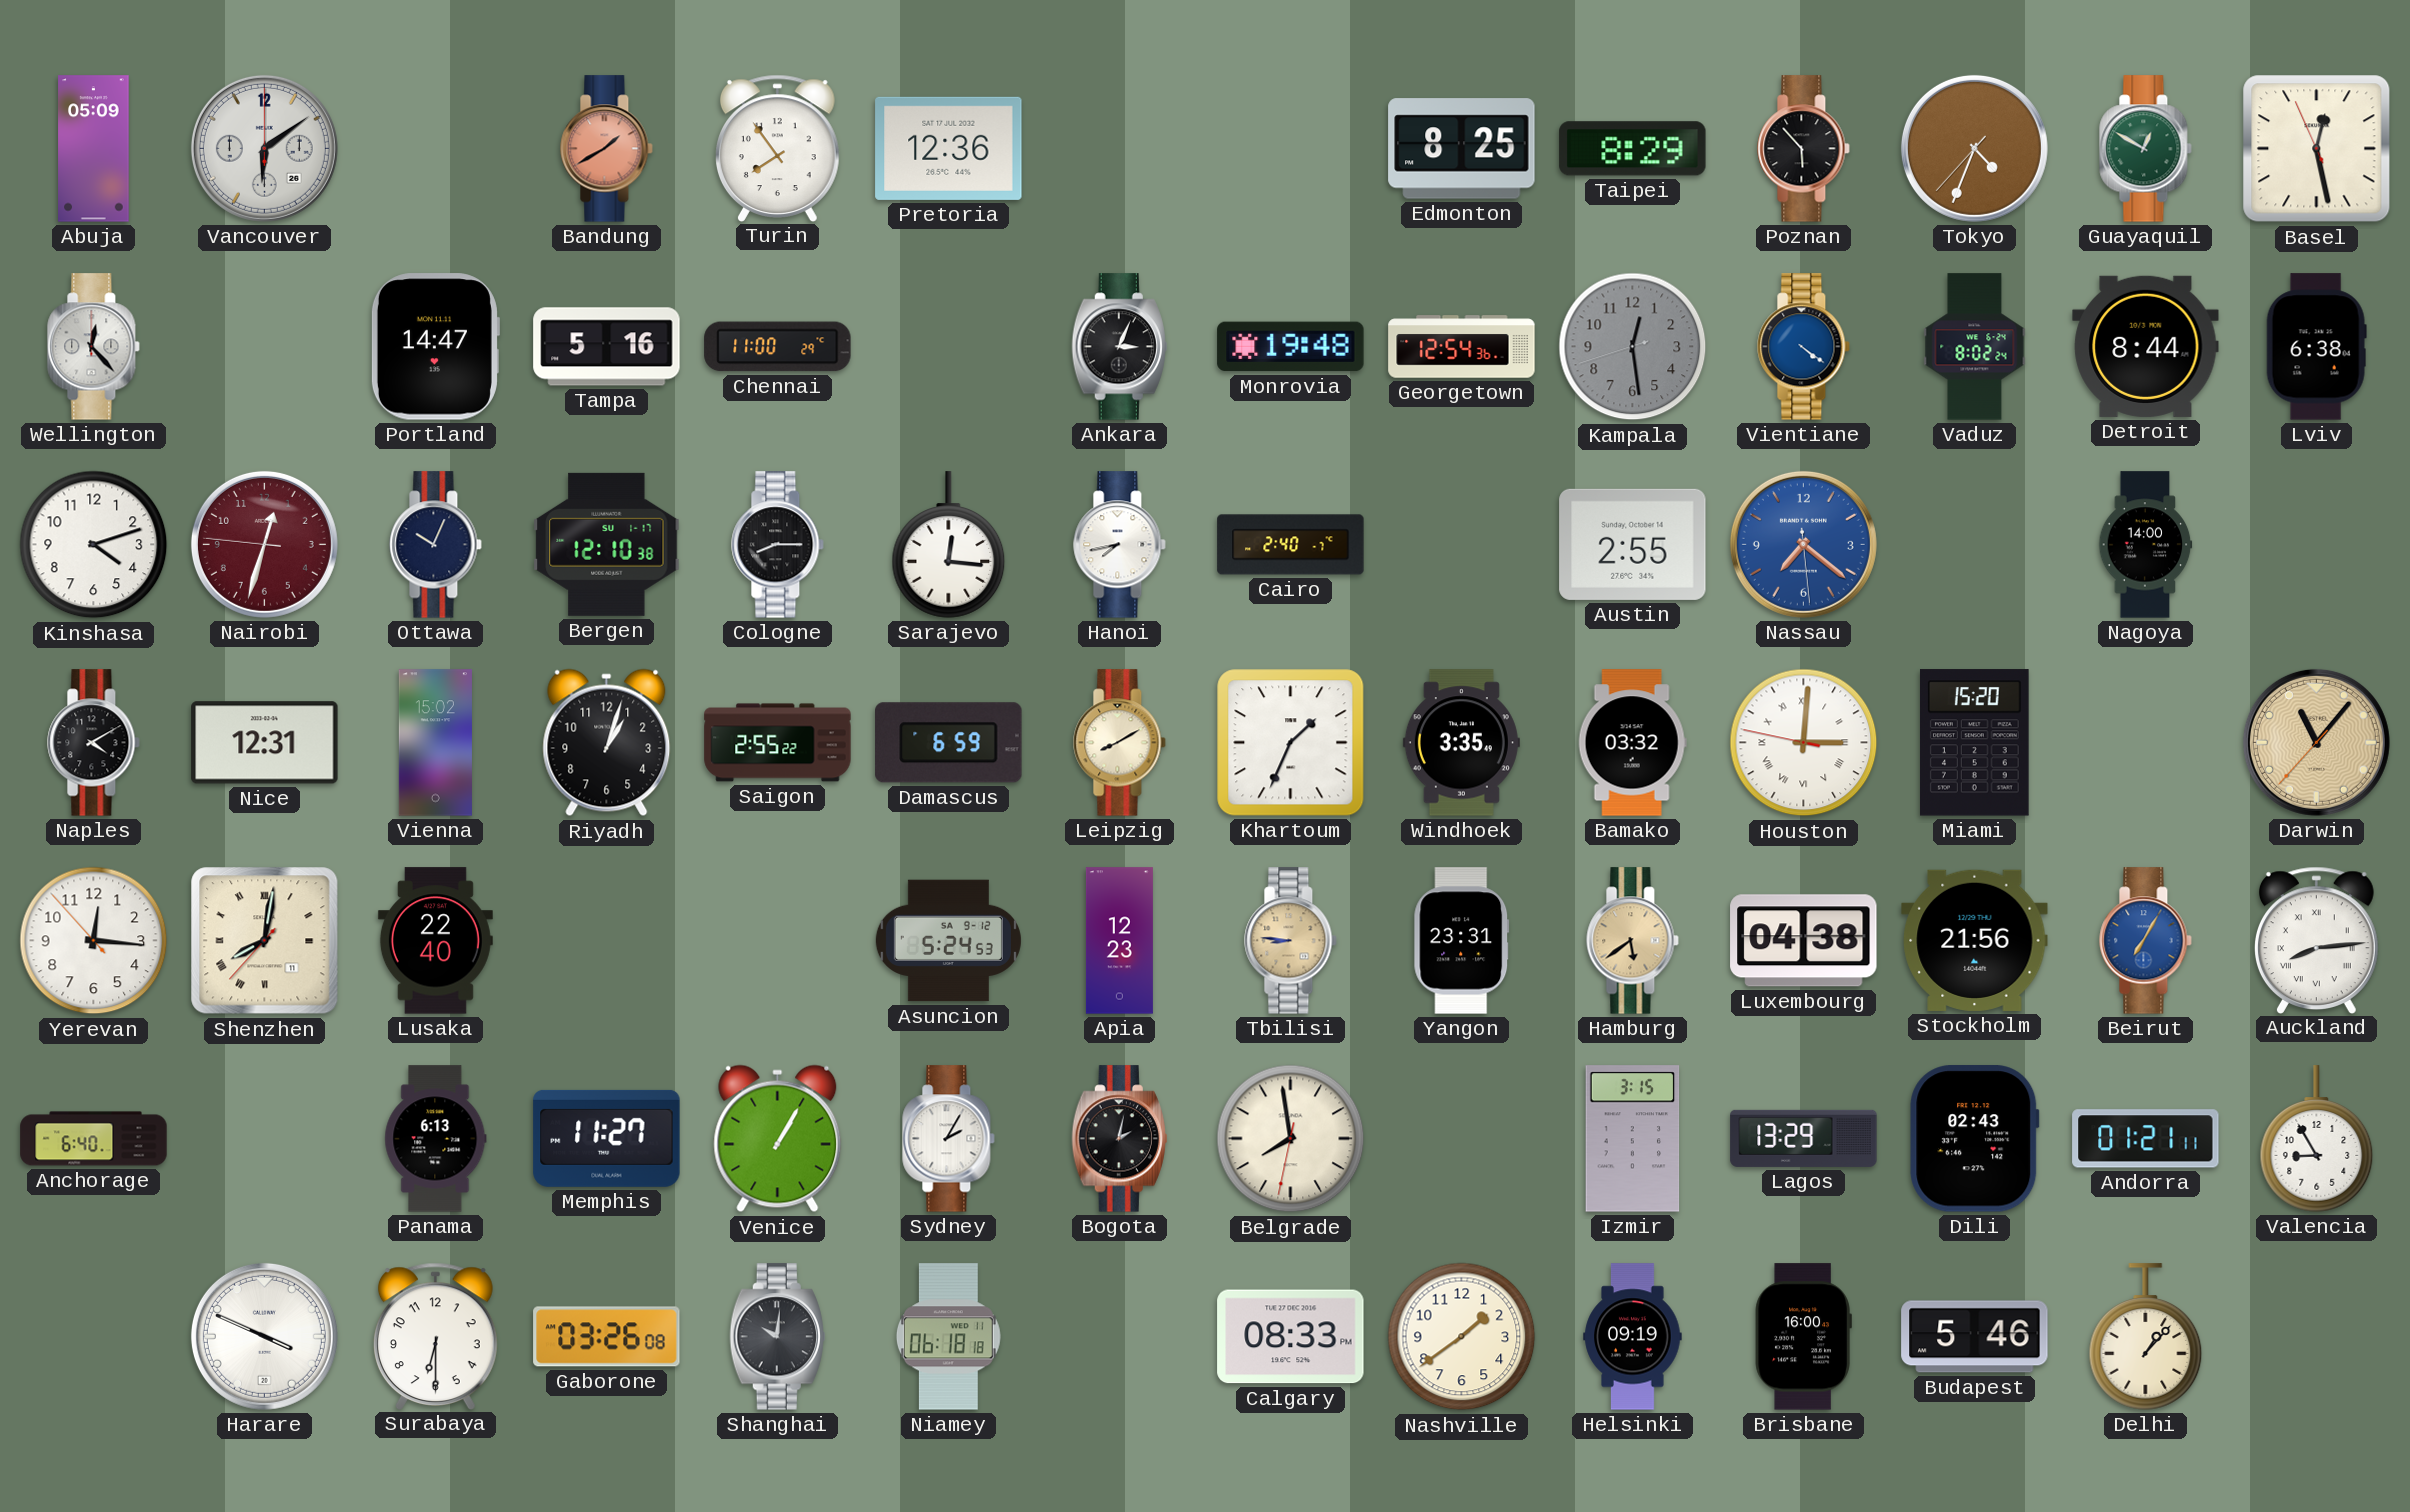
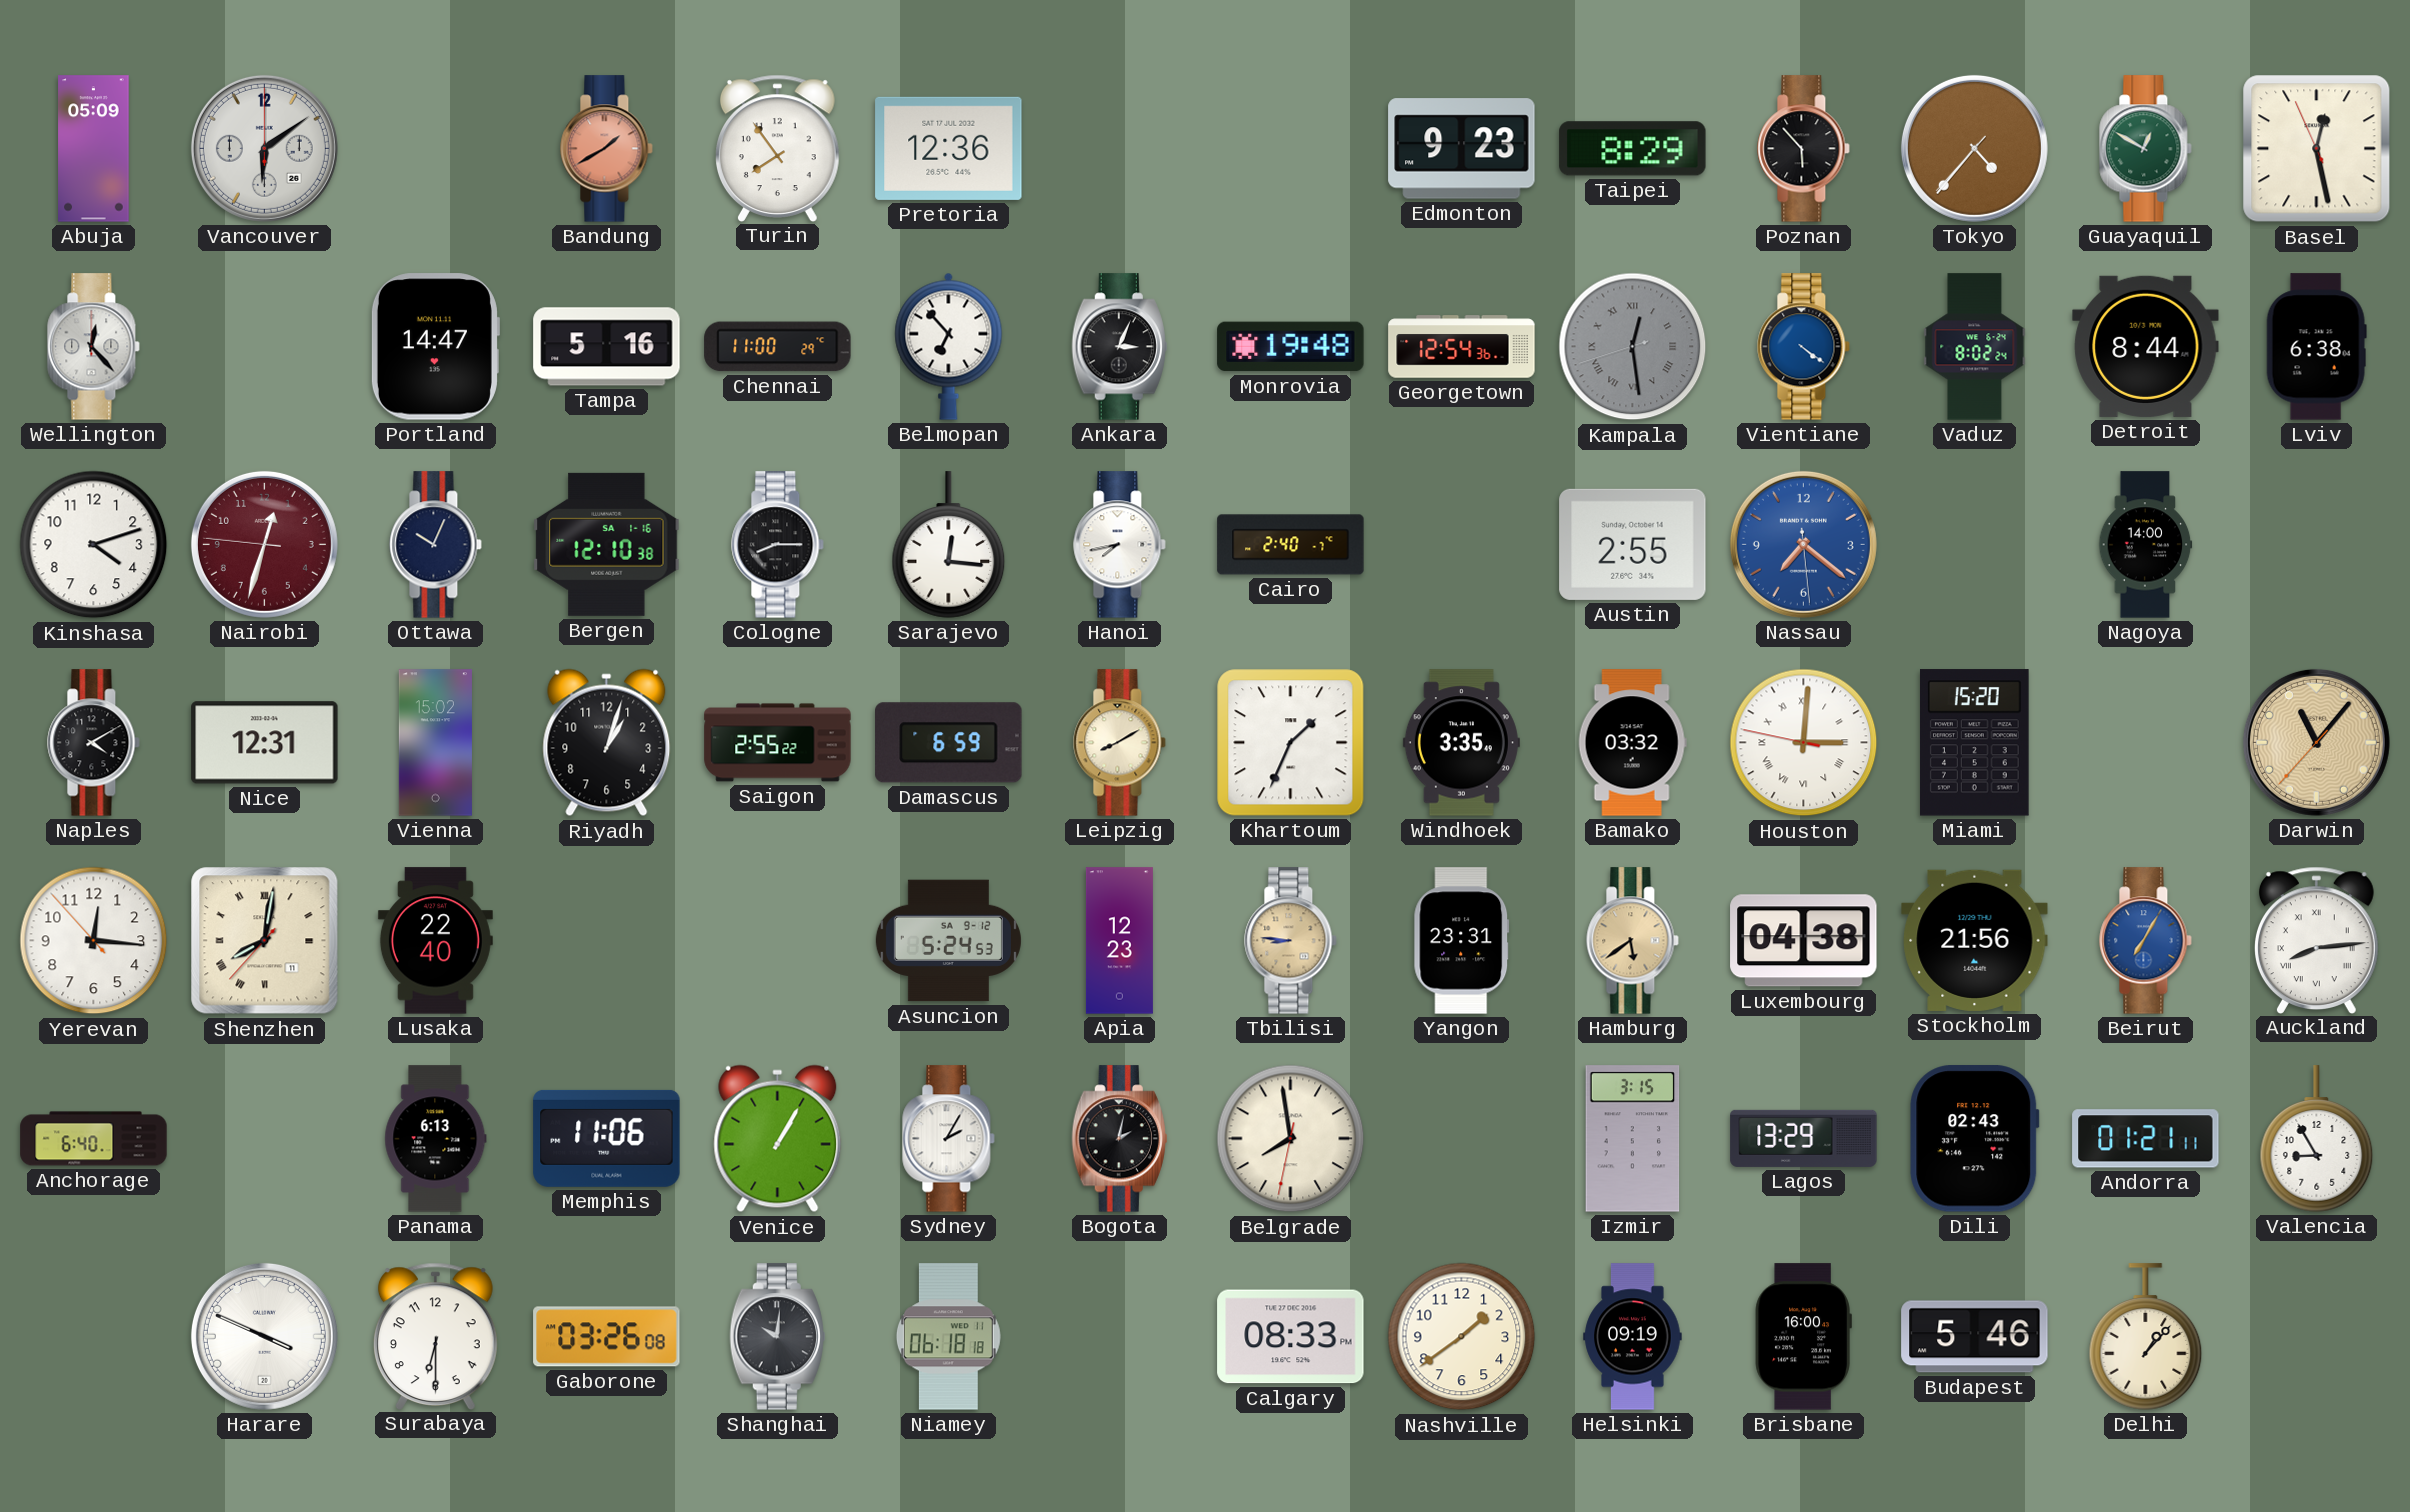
Edmonton: 8:25 -> 9:23
Tokyo: 4:33 -> 4:36
Belmopan: none -> 6:53
Kampala numerals: Arabic -> Roman
Bergen date: SU 1-17 -> SA 1-16
Memphis: 11:27 -> 11:06
